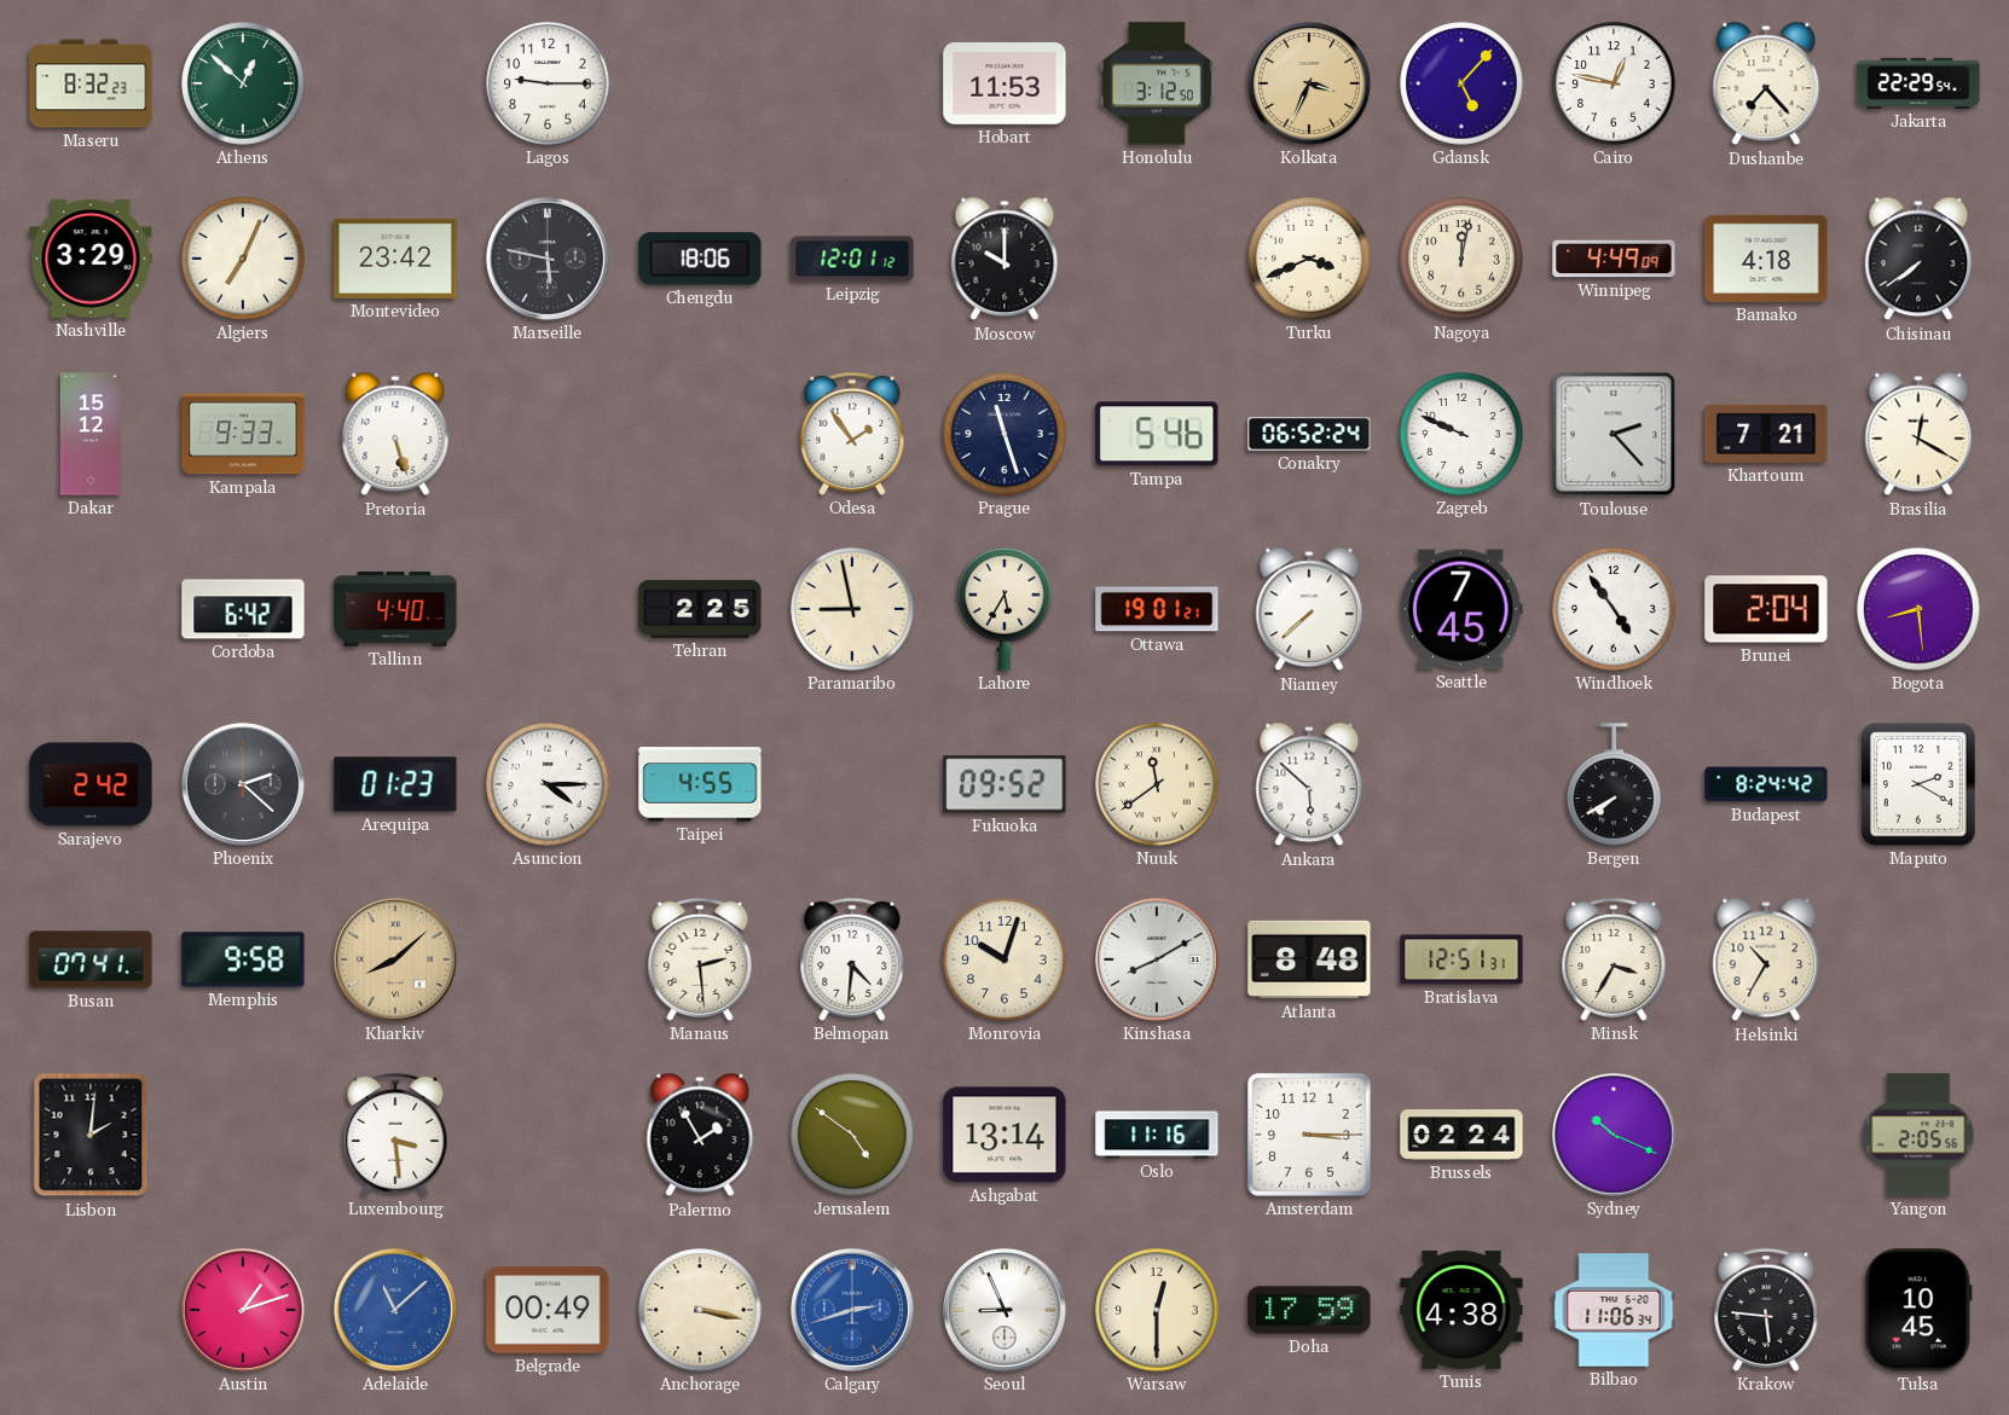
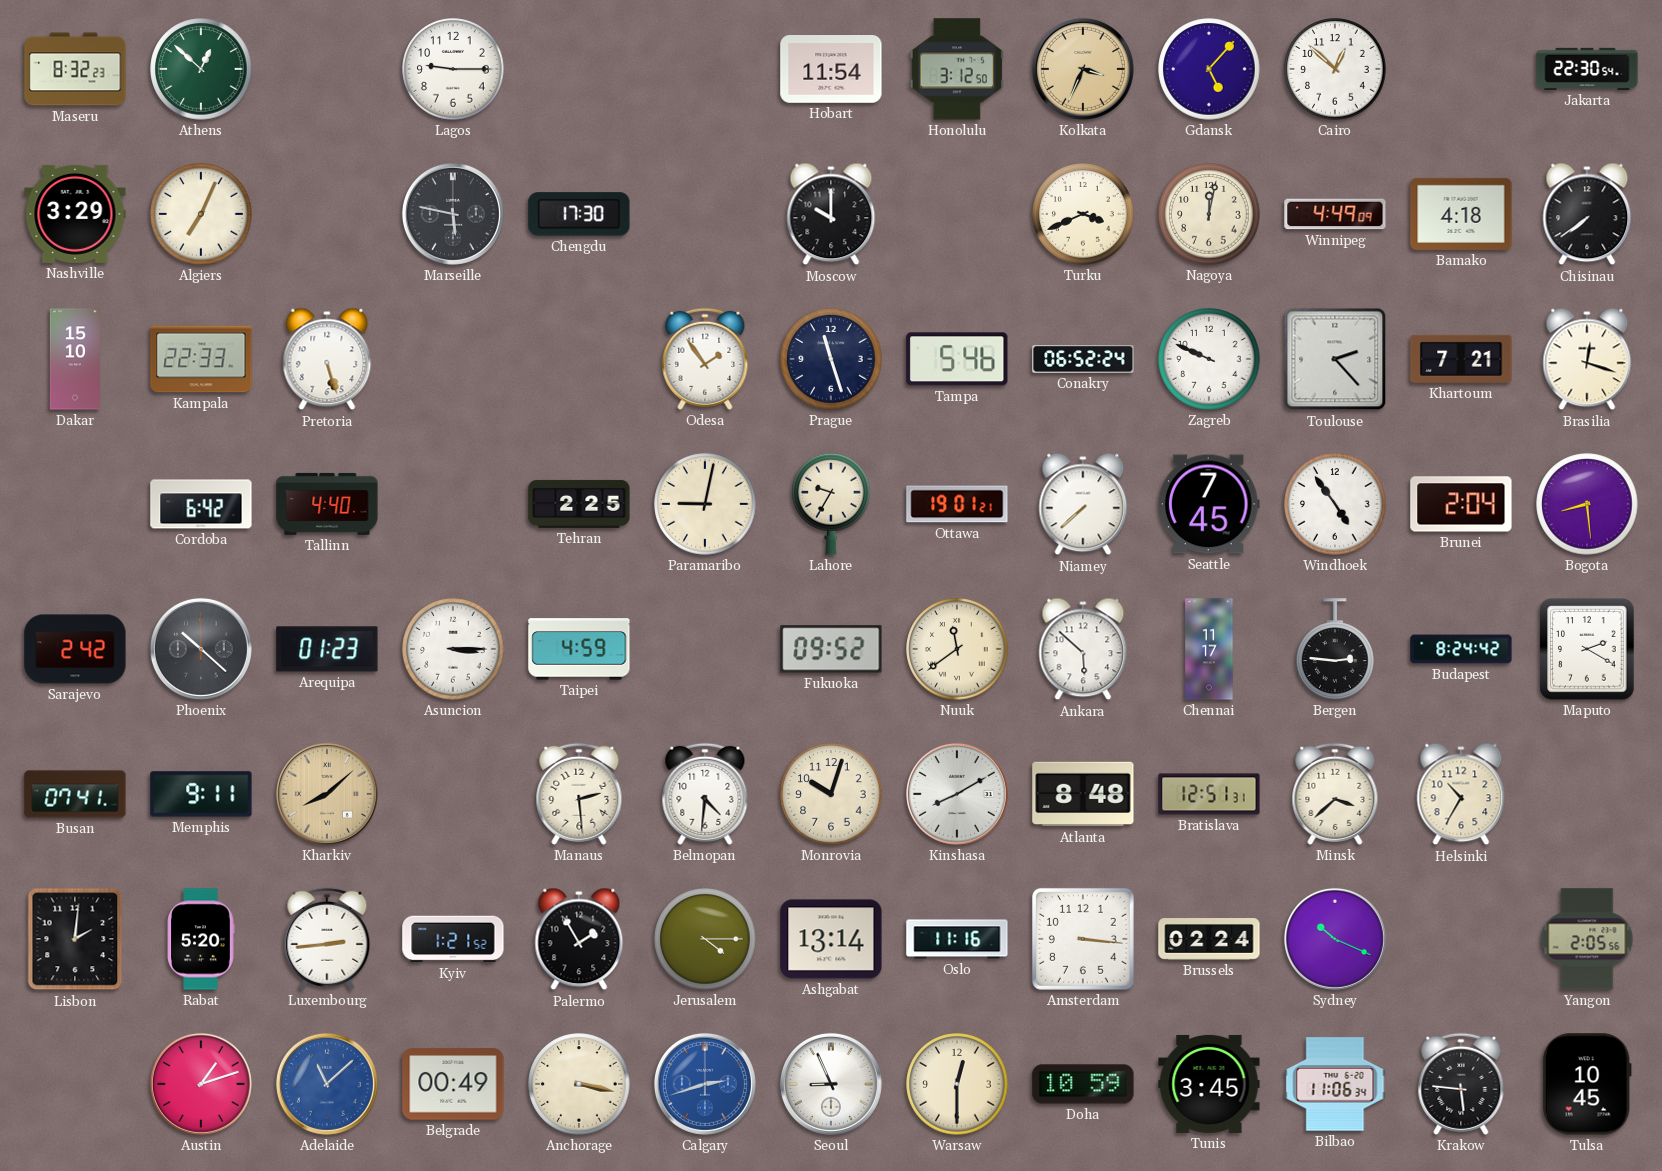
Hobart: 11:53 -> 11:54
Cairo: 12:47 -> 12:52
Dushanbe: 7:23 -> none
Jakarta: 22:29 -> 22:30
Montevideo: 23:42 -> none
Chengdu: 18:06 -> 17:30
Leipzig: 12:01 -> none
Dakar: 15:12 -> 15:10
Kampala: 9:33 -> 22:33
Brasilia: 12:20 -> 12:18
Paramaribo: 8:58 -> 9:02
Lahore: 5:35 -> 9:35
Phoenix: 2:22 -> 10:22
Asuncion: 4:15 -> 3:15
Taipei: 4:55 -> 4:59
Chennai: none -> 11:17
Bergen: 7:40 -> 2:46
Memphis: 9:58 -> 9:11
Minsk: 3:35 -> 3:38
Rabat: none -> 5:20
Luxembourg: 3:29 -> 2:44
Kyiv: none -> 1:21
Jerusalem: 4:51 -> 4:15
Amsterdam: 3:15 -> 3:16
Doha: 17:59 -> 10:59
Tunis: 4:38 -> 3:45
